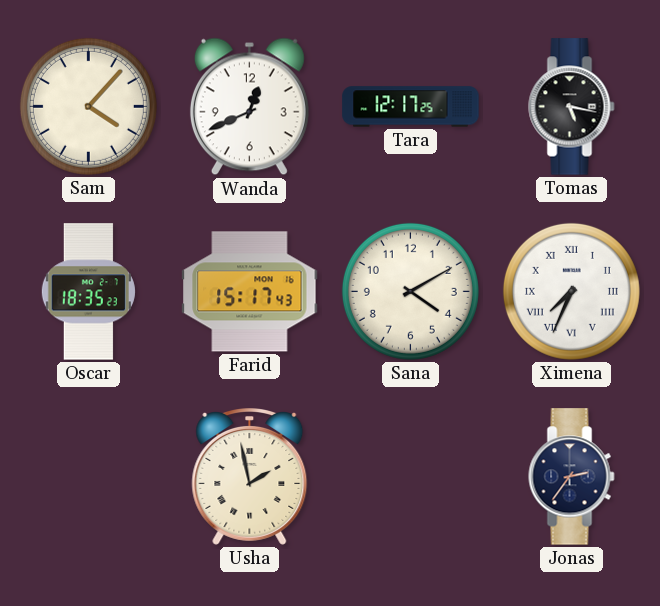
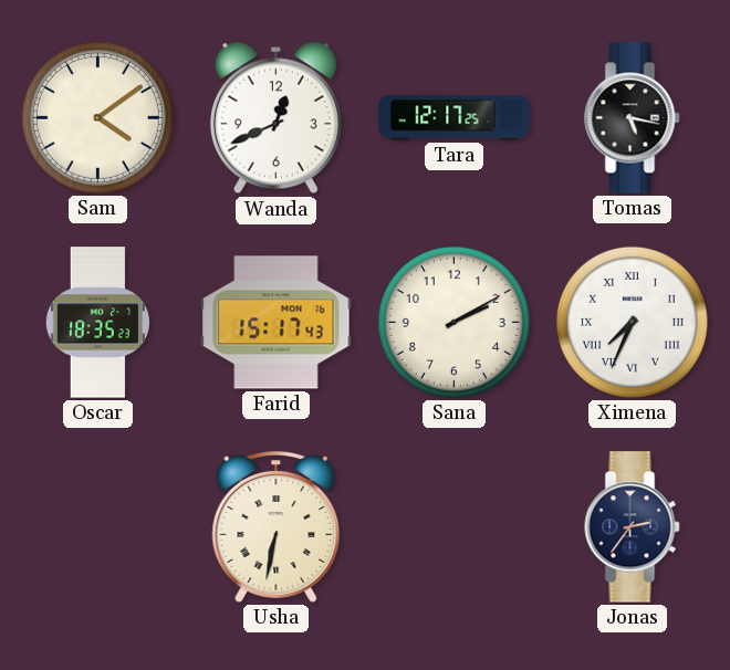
Sam: 4:07 -> 4:09
Sana: 4:10 -> 2:10
Usha: 1:58 -> 6:32
